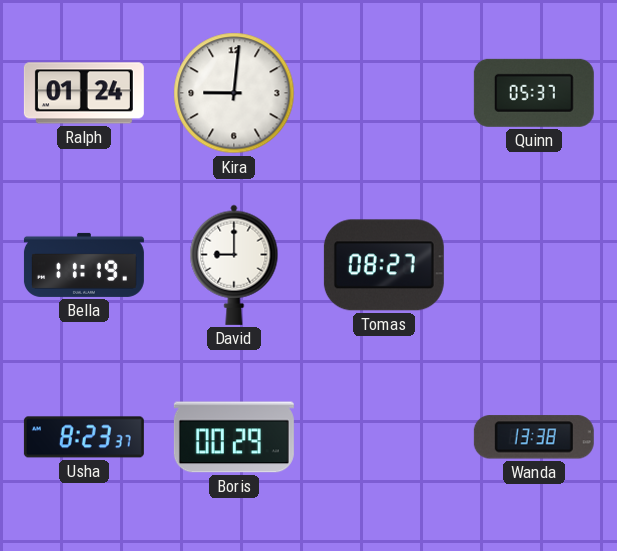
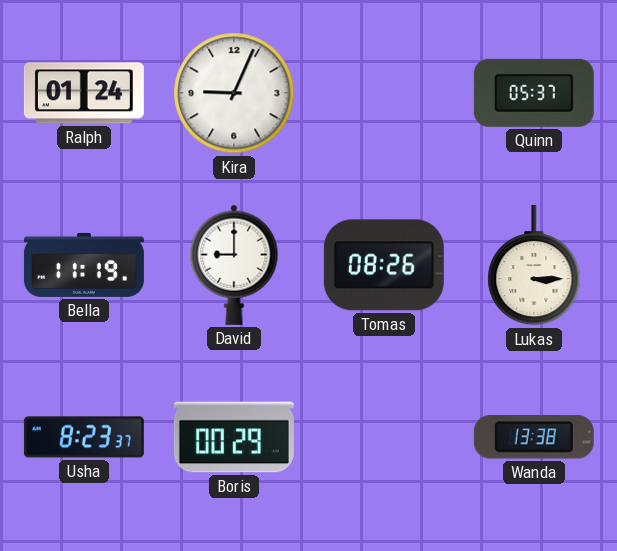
Kira: 9:01 -> 9:04
Tomas: 08:27 -> 08:26
Lukas: none -> 3:15
